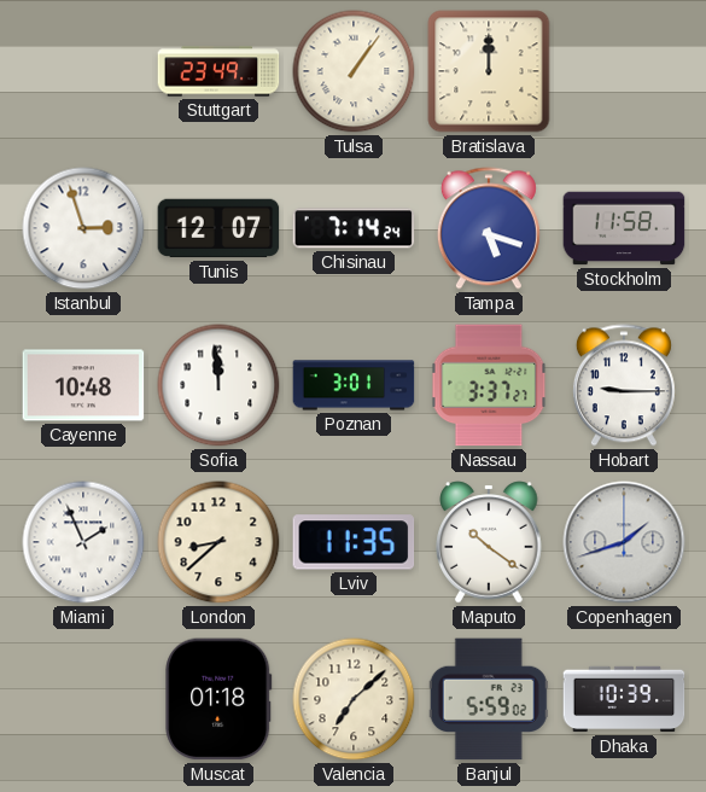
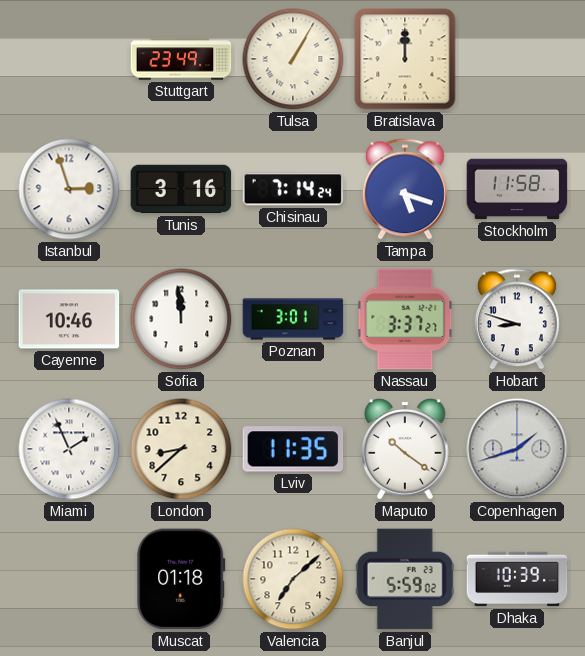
Tulsa: 1:06 -> 1:05
Tunis: 12:07 -> 3:16
Cayenne: 10:48 -> 10:46
Hobart: 9:15 -> 8:48
